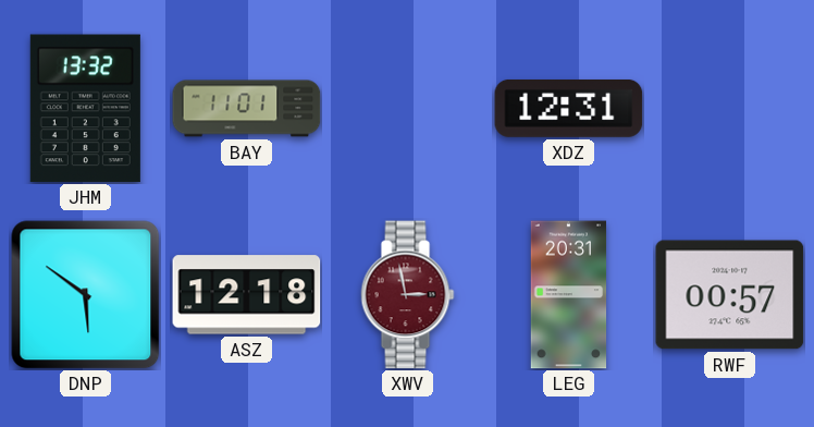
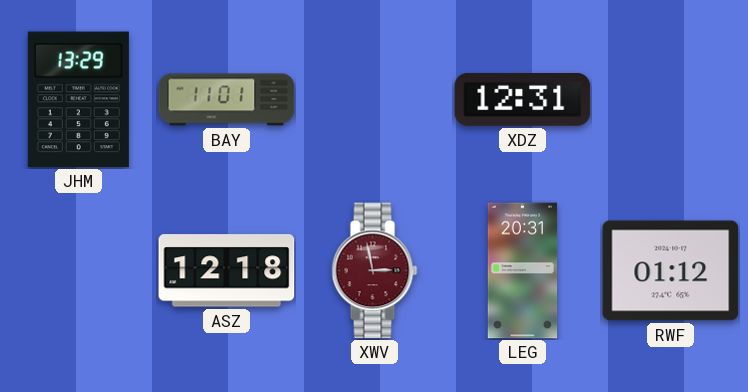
JHM: 13:32 -> 13:29
DNP: 5:51 -> none
RWF: 00:57 -> 01:12
